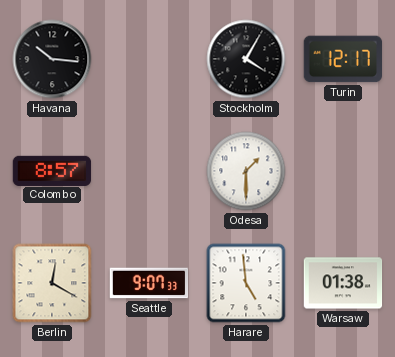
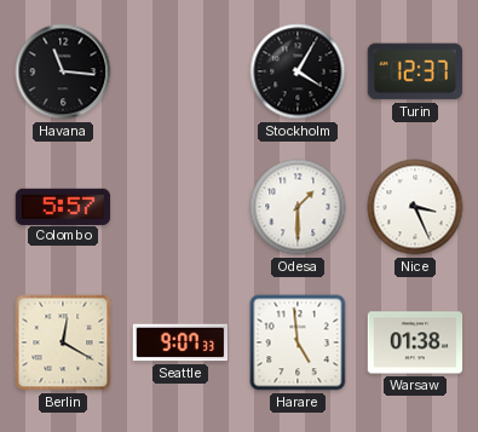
Havana: 10:16 -> 11:16
Turin: 12:17 -> 12:37
Colombo: 8:57 -> 5:57
Nice: none -> 3:26
